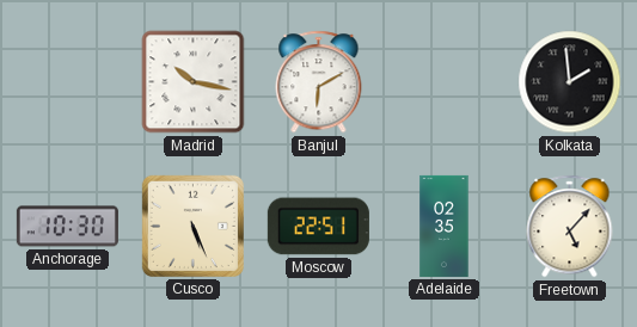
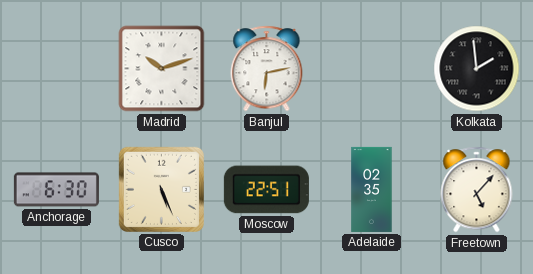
Madrid: 10:17 -> 10:12
Banjul: 6:10 -> 6:13
Anchorage: 10:30 -> 6:30
